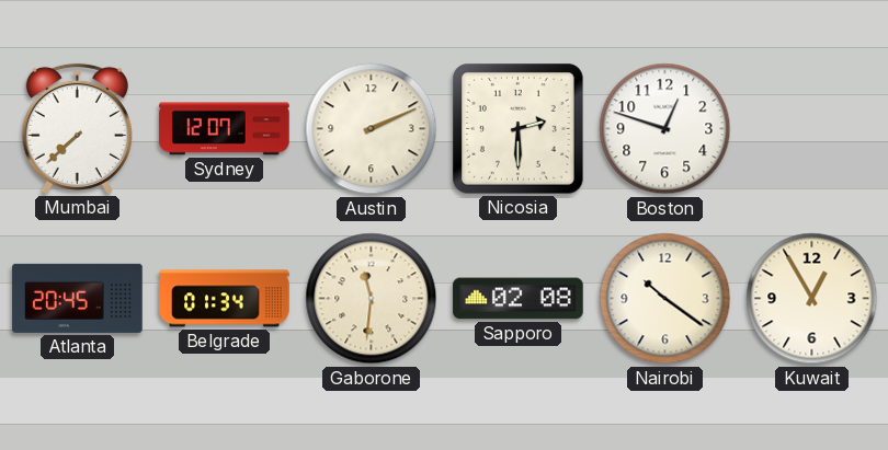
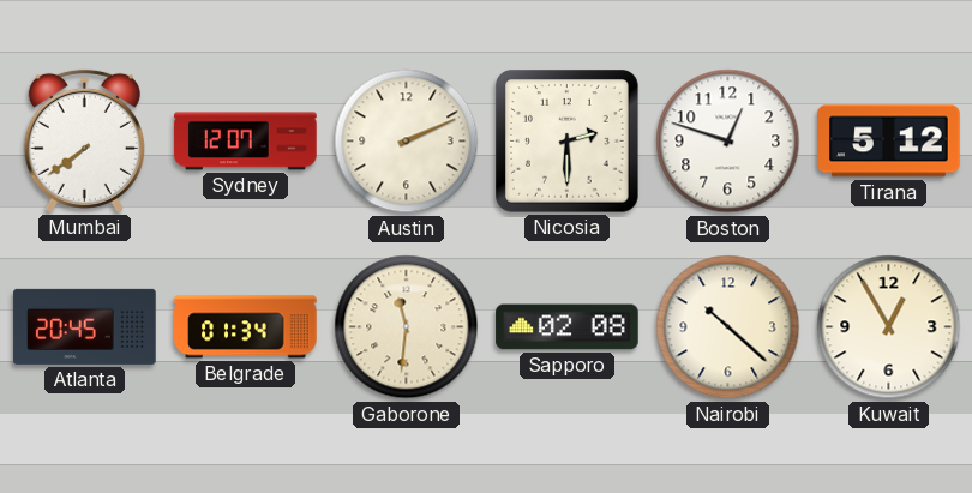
Mumbai: 7:38 -> 7:39
Tirana: none -> 5:12
Nairobi: 10:21 -> 10:22
